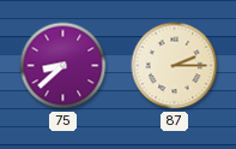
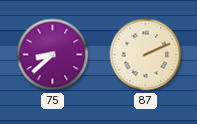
87: 2:15 -> 2:11
